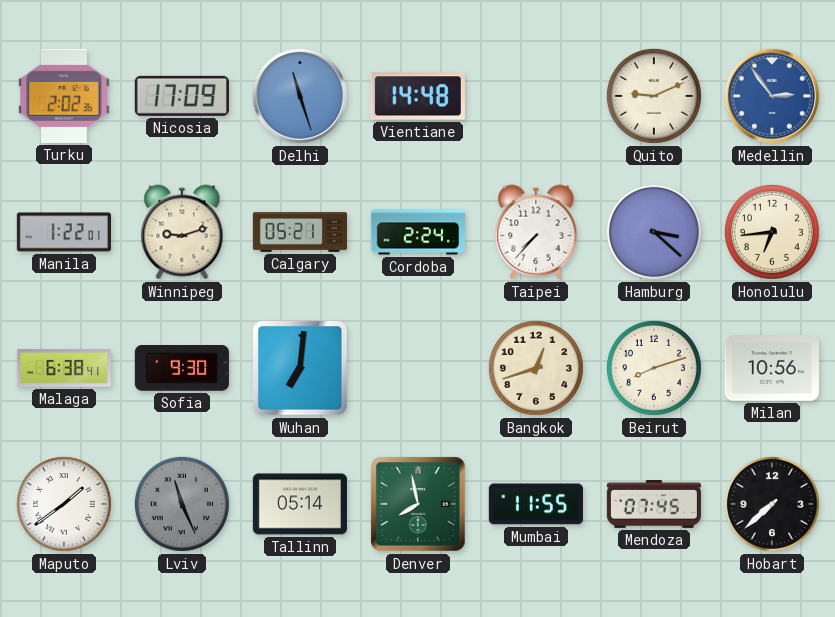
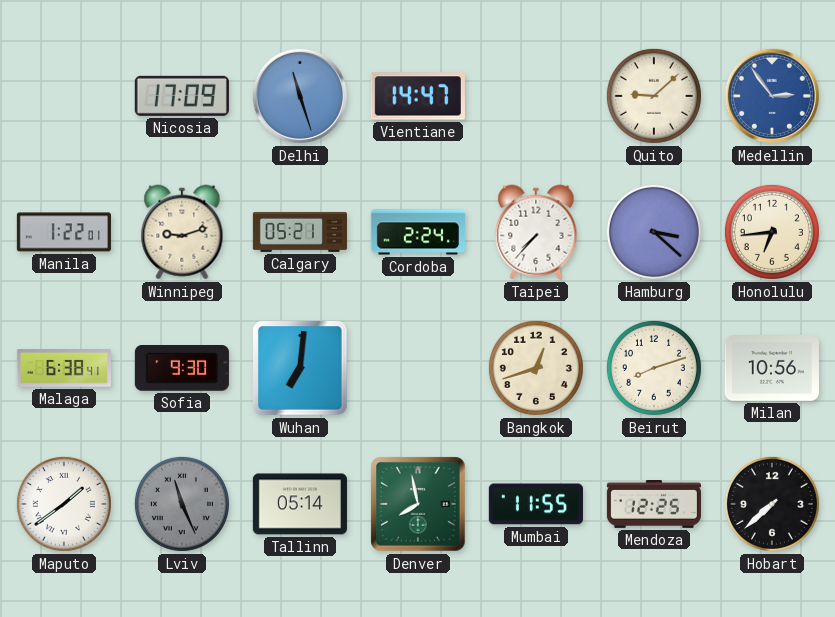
Turku: 2:02 -> none
Vientiane: 14:48 -> 14:47
Quito: 9:11 -> 9:08
Mendoza: 07:45 -> 12:25
